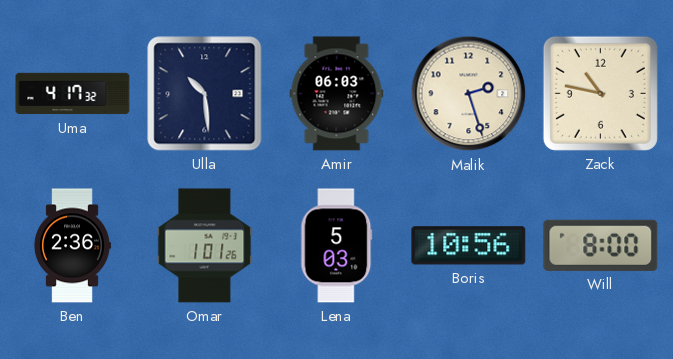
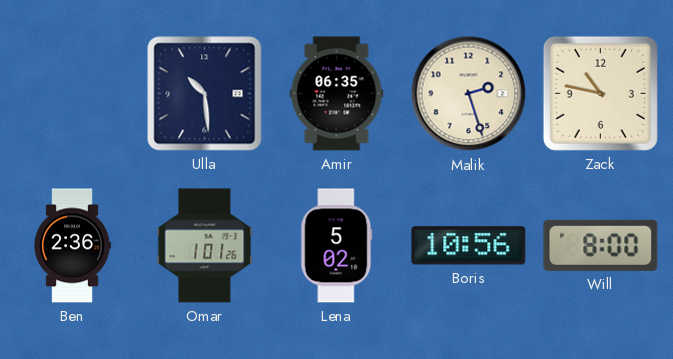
Uma: 4:17 -> none
Amir: 06:03 -> 06:35
Lena: 5:03 -> 5:02
